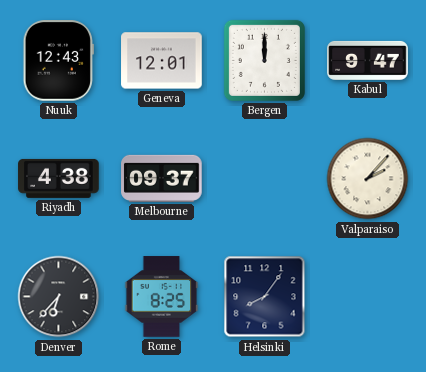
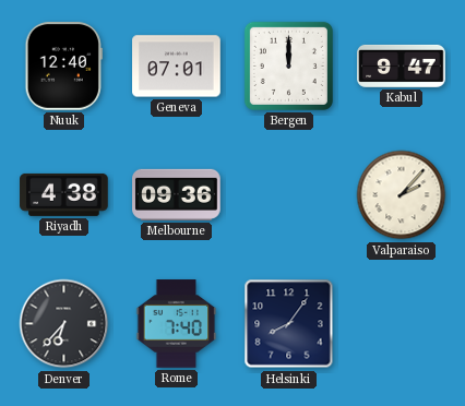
Nuuk: 12:43 -> 12:40
Geneva: 12:01 -> 07:01
Melbourne: 09:37 -> 09:36
Rome: 8:25 -> 7:40
